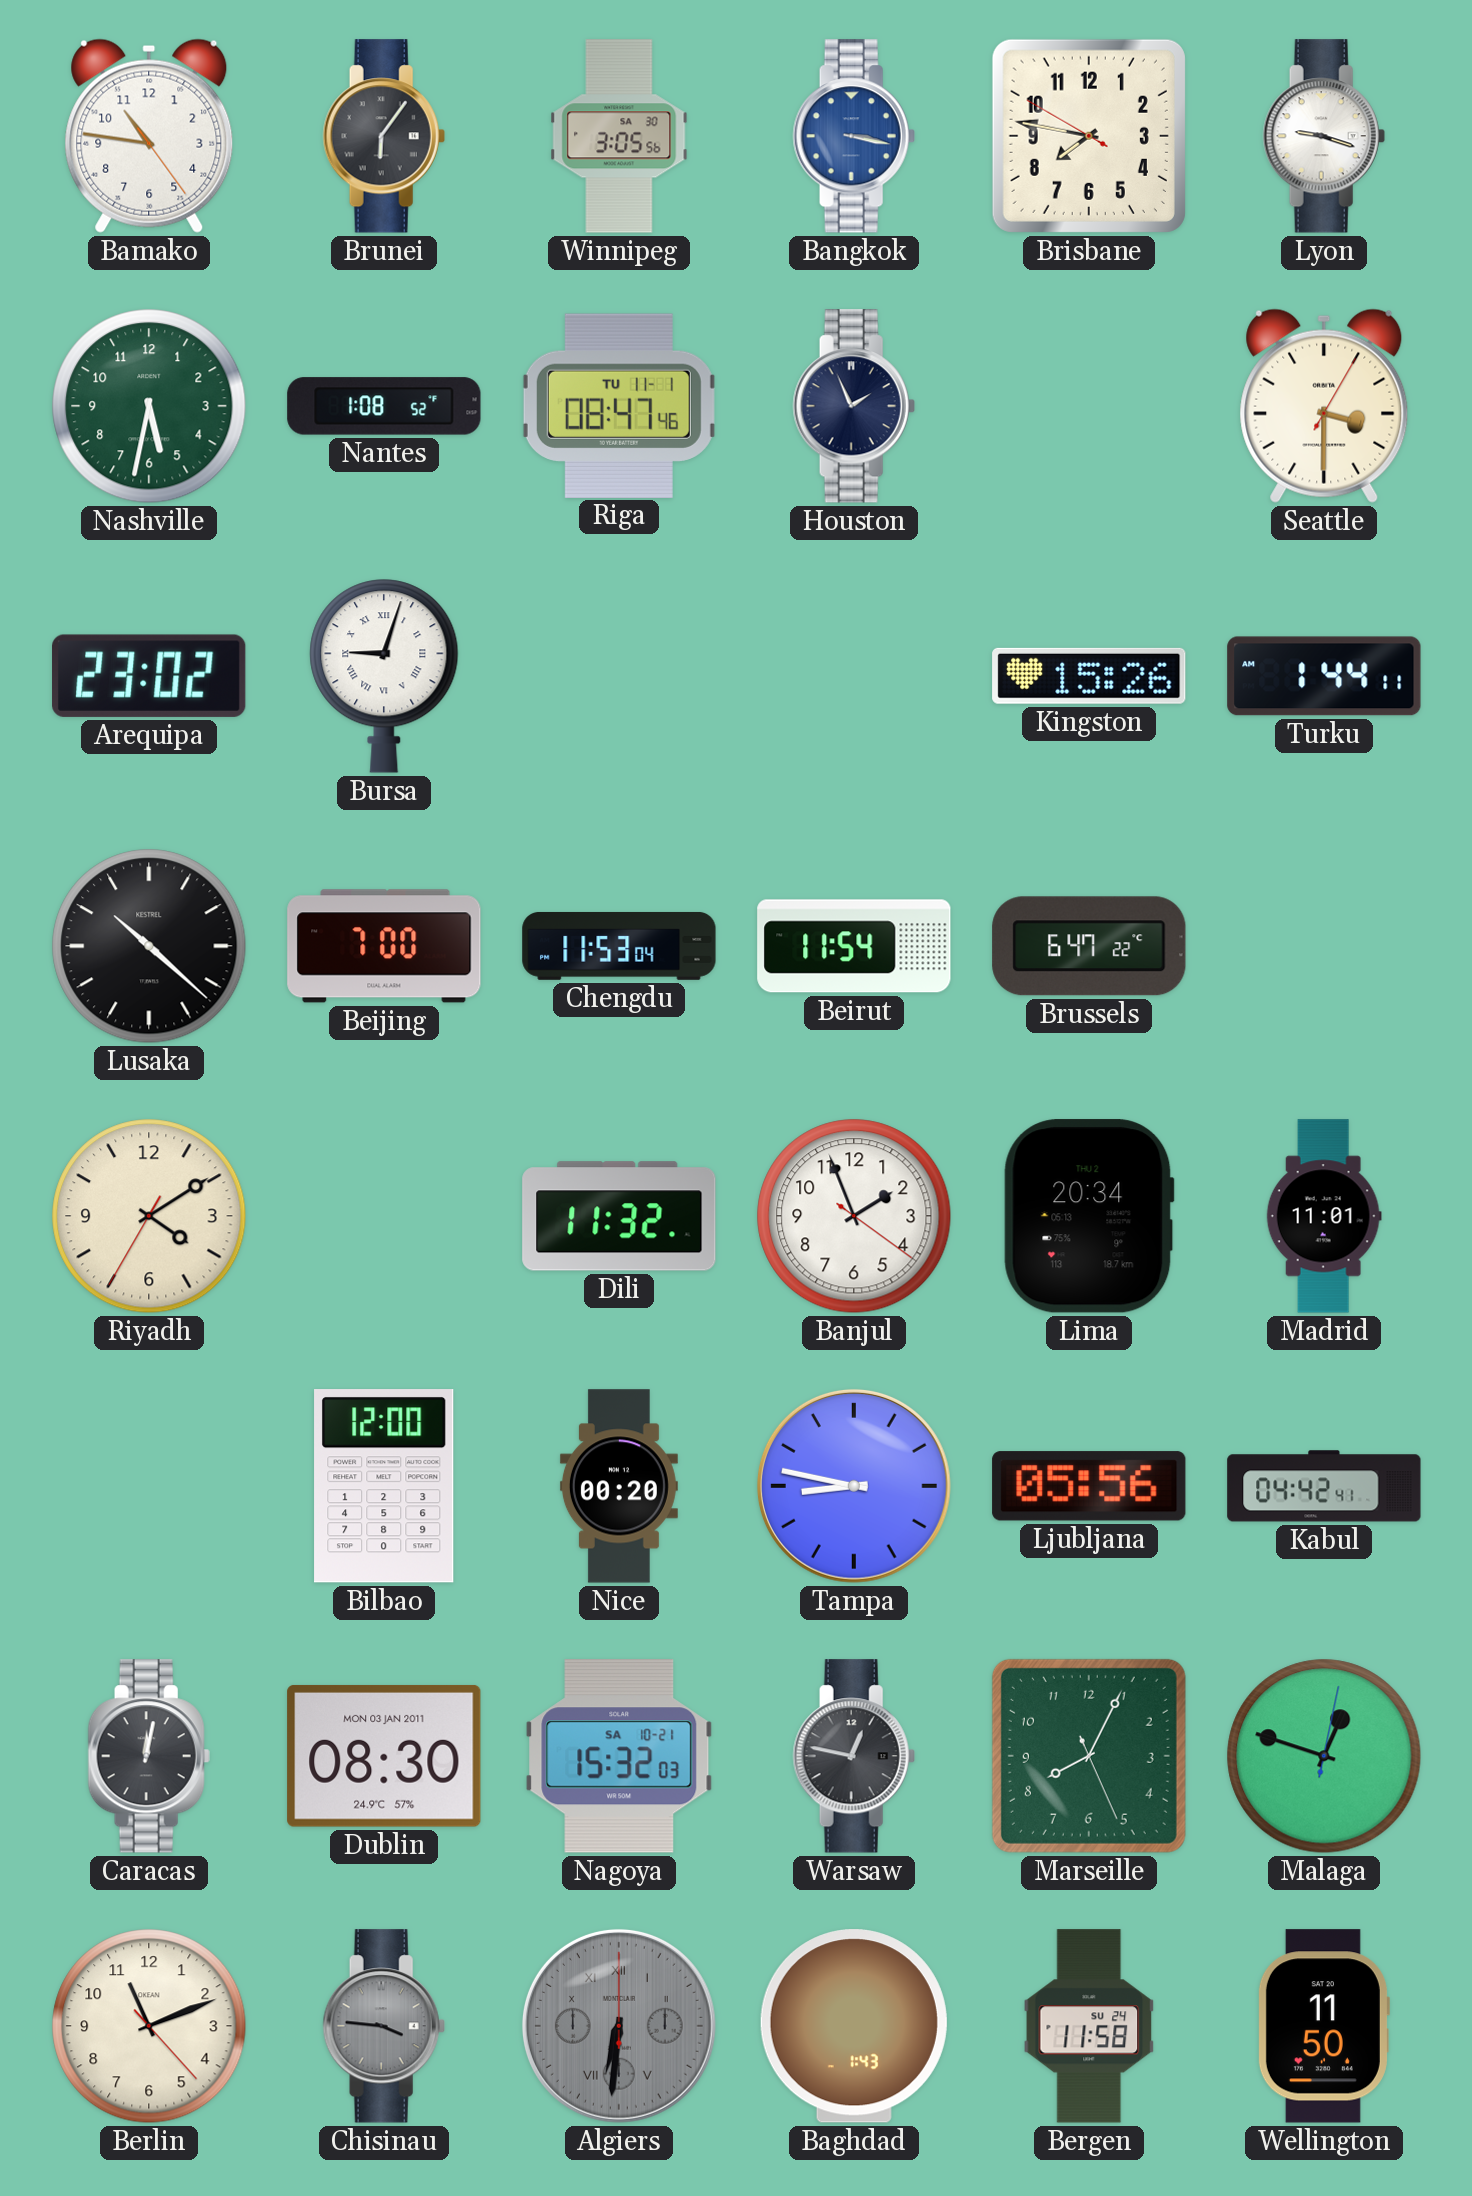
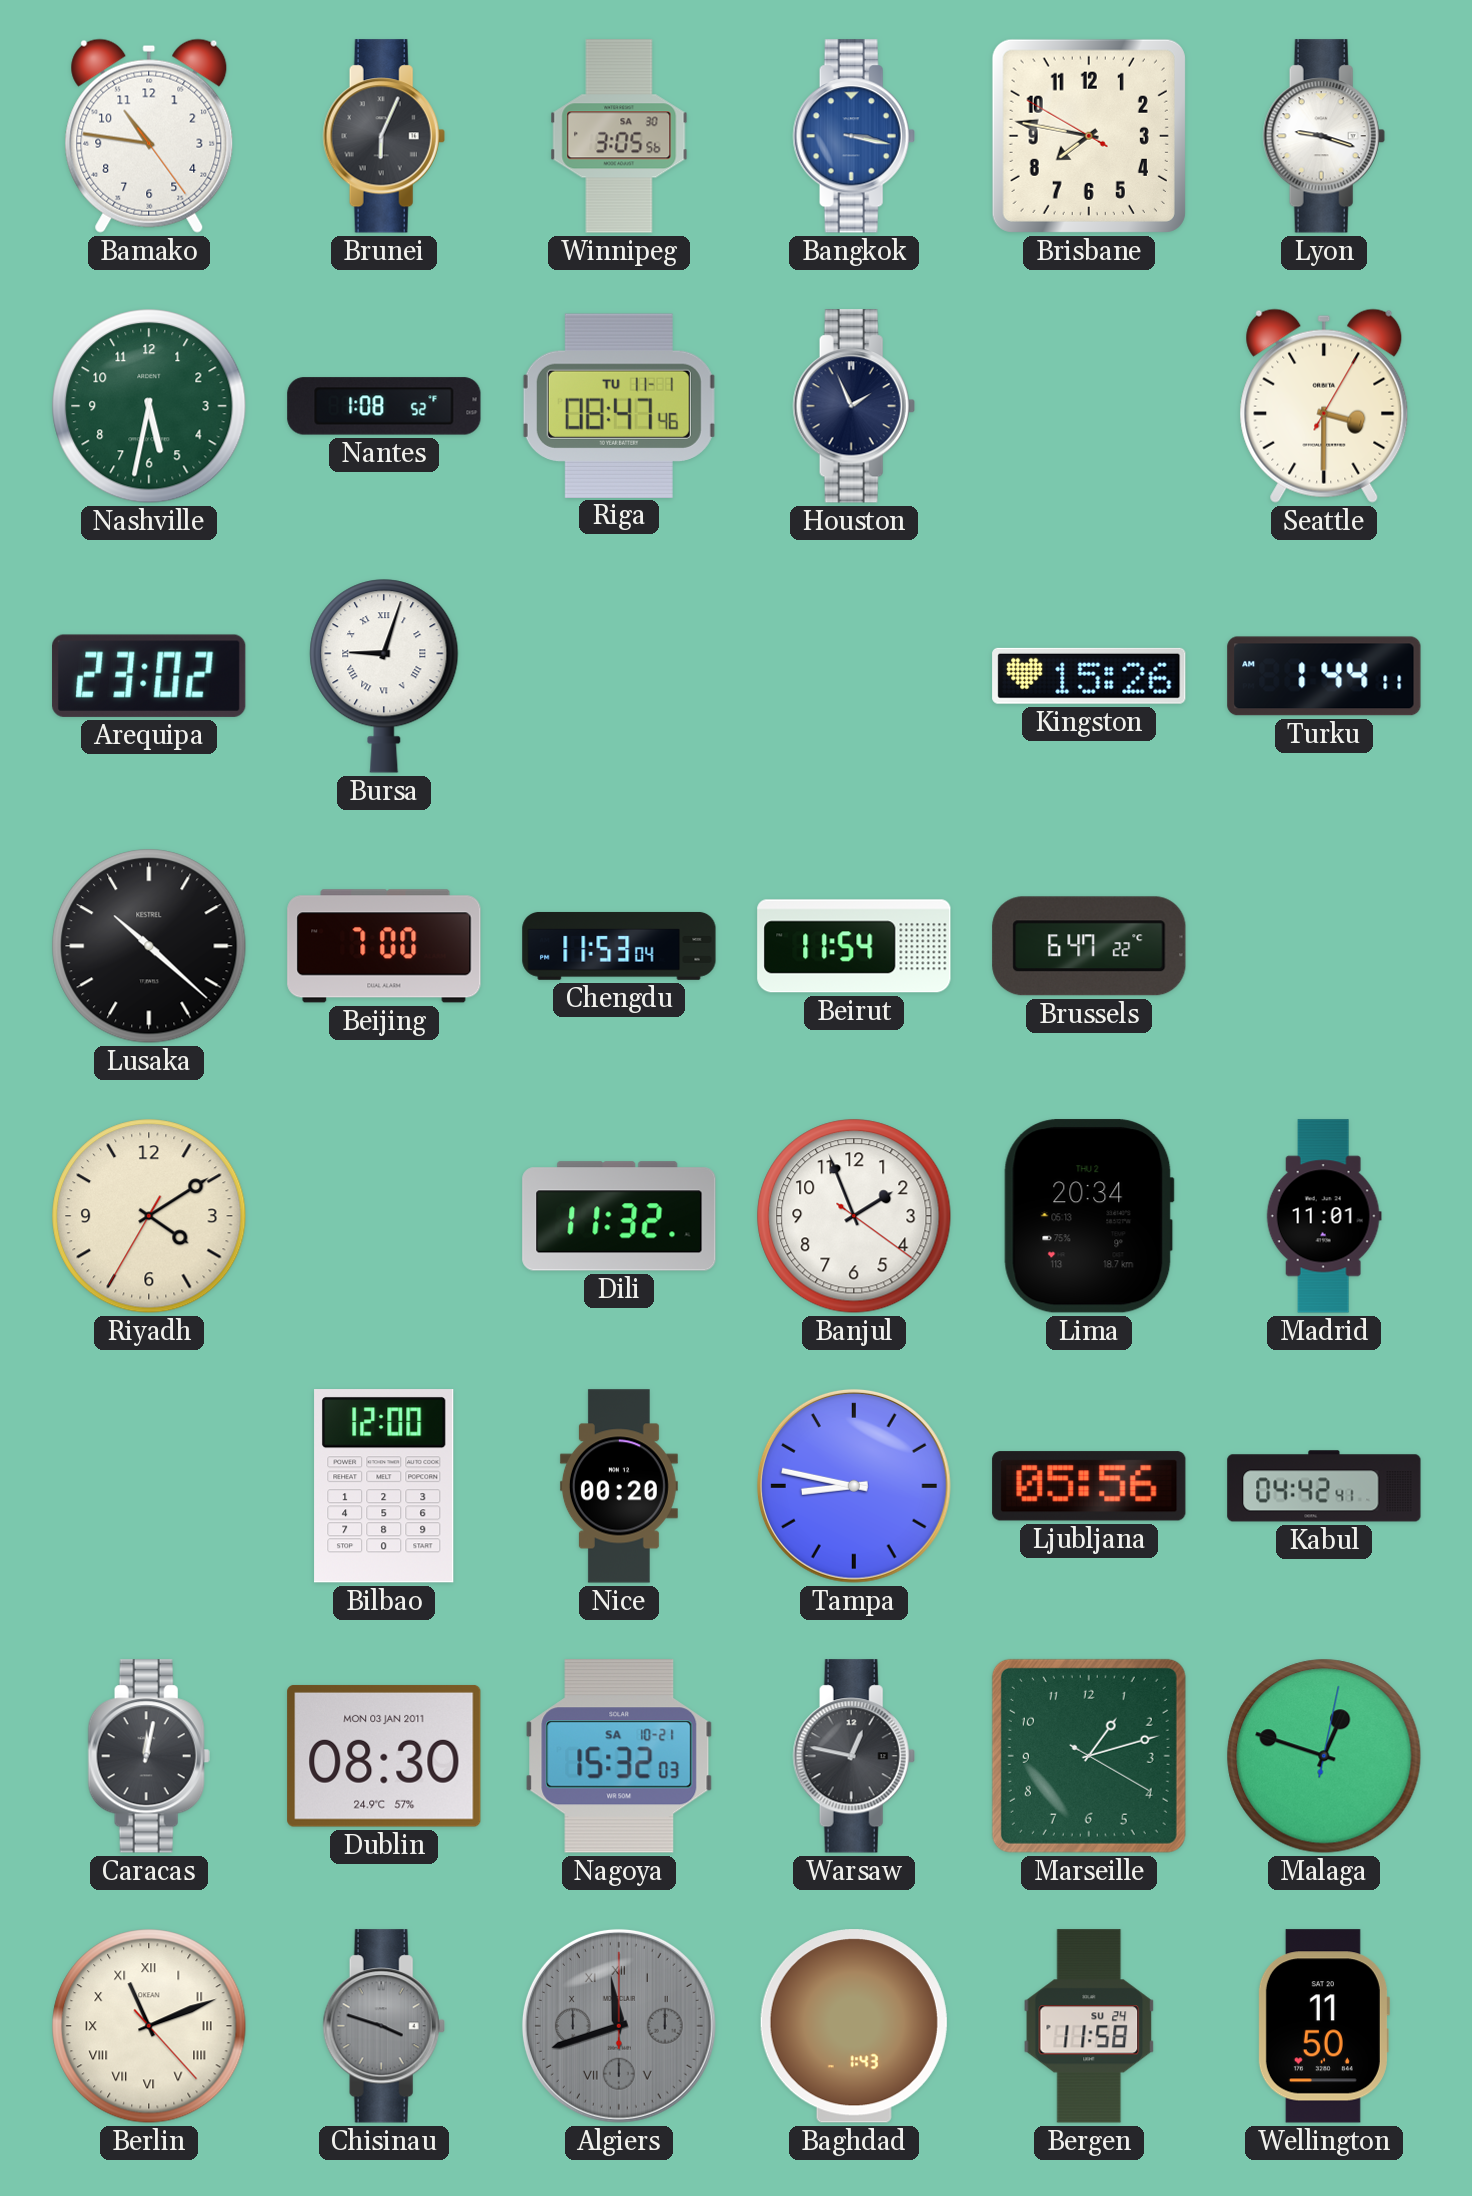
Brunei: 6:06 -> 6:04
Marseille: 8:04 -> 1:12
Berlin numerals: Arabic -> Roman
Chisinau: 3:46 -> 3:48
Algiers: 6:31 -> 11:42
